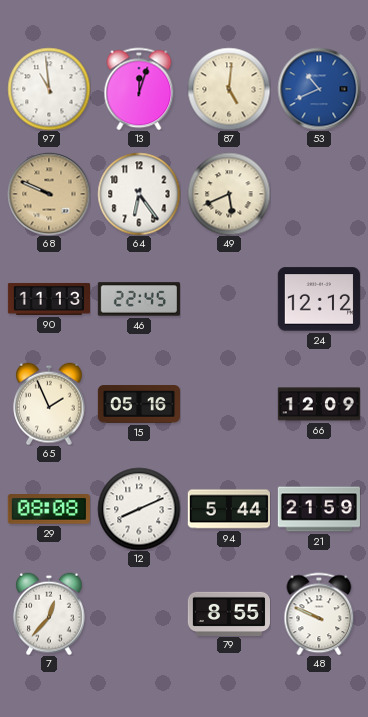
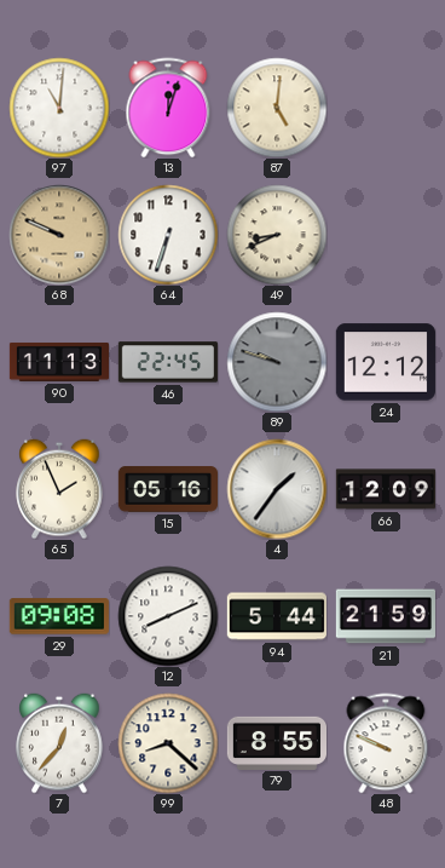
97: 10:59 -> 11:01
53: 10:41 -> none
64: 6:24 -> 6:33
49: 5:41 -> 8:41
89: none -> 9:48
4: none -> 1:36
29: 08:08 -> 09:08
99: none -> 8:22
